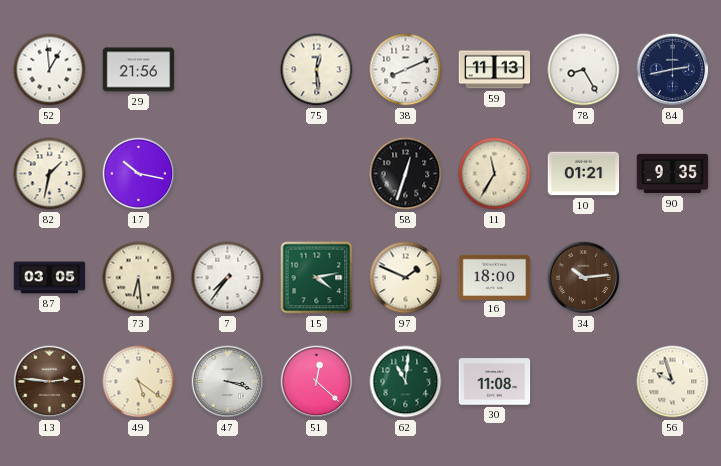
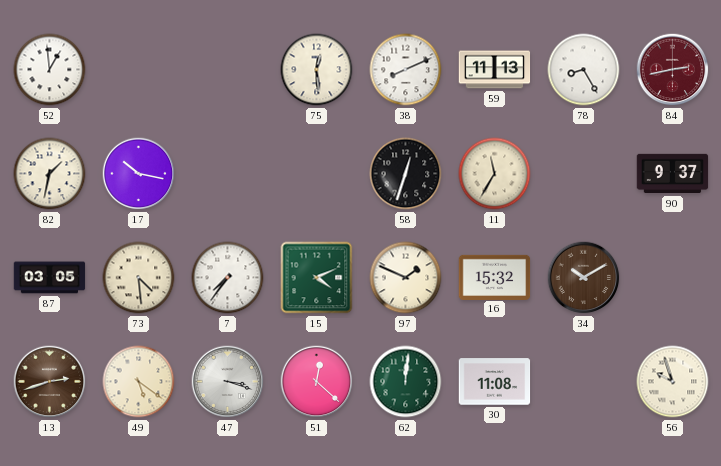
29: 21:56 -> none
84 dial: navy -> burgundy
10: 01:21 -> none
90: 9:35 -> 9:37
73: 6:29 -> 4:29
15: 4:13 -> 4:11
16: 18:00 -> 15:32
34: 10:14 -> 10:10
13: 2:46 -> 2:42
62: 11:01 -> 12:01
